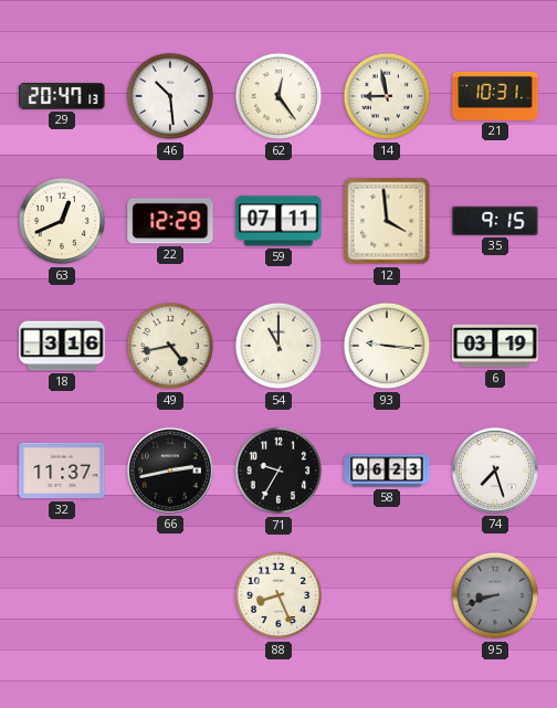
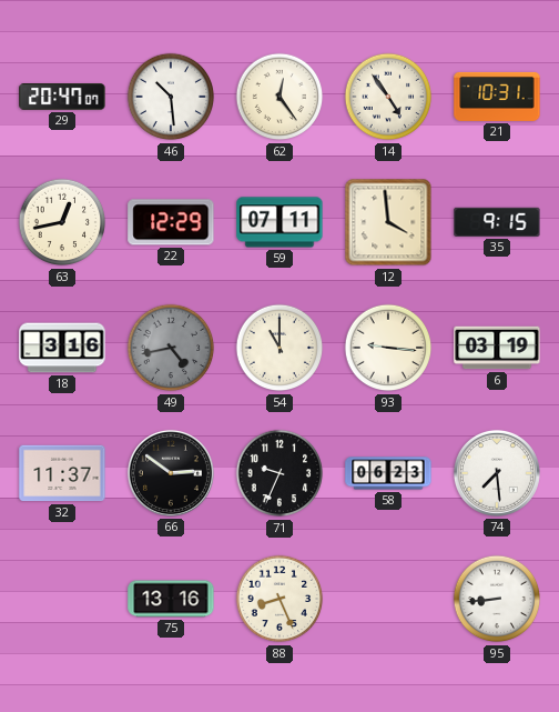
29: 20:47:13 -> 20:47:07
14: 8:58 -> 4:54
63: 12:41 -> 12:43
49 dial: cream -> grey
66: 2:43 -> 2:51
71: 9:35 -> 9:34
74: 7:27 -> 7:29
75: none -> 13:16
95: 8:42 -> 8:44
95 dial: grey -> white
